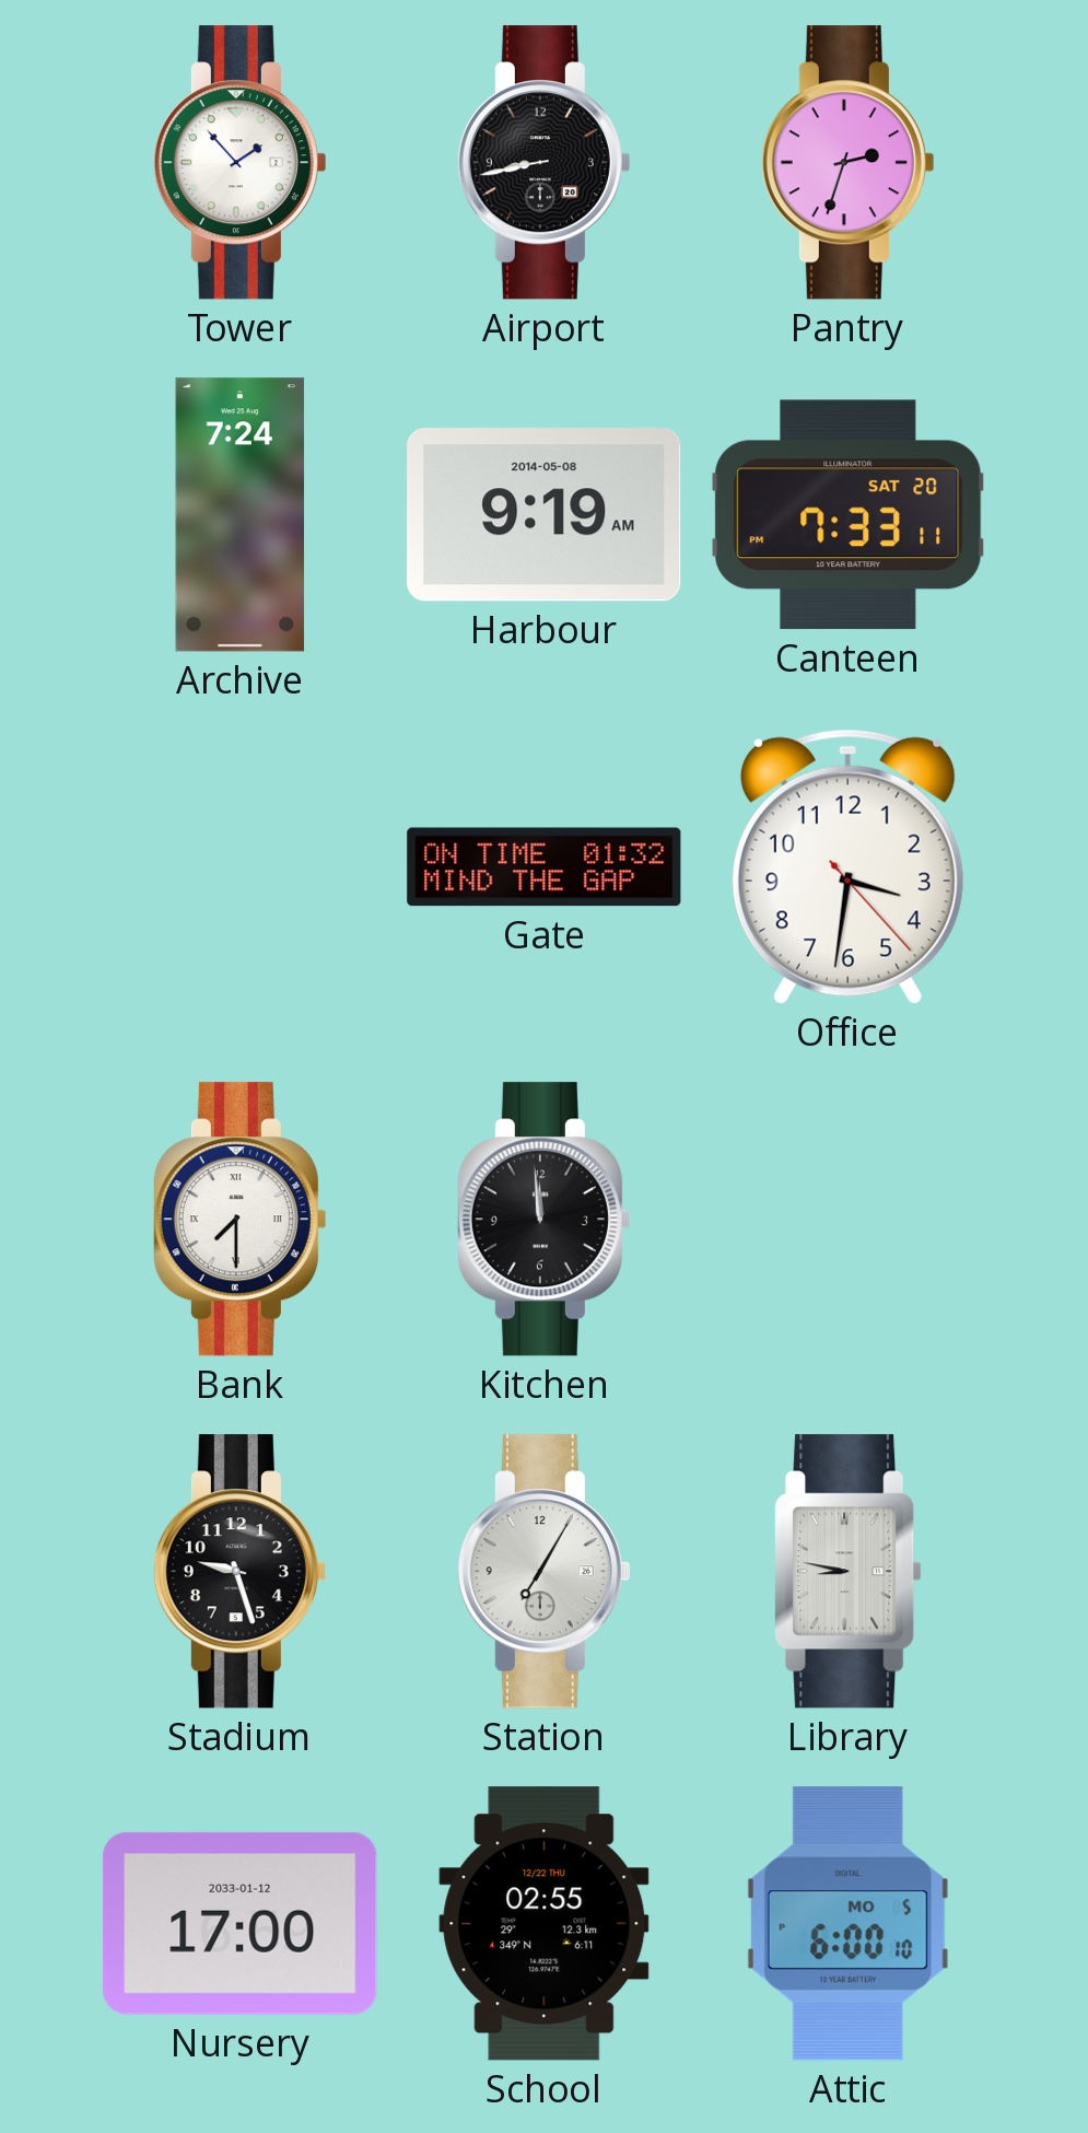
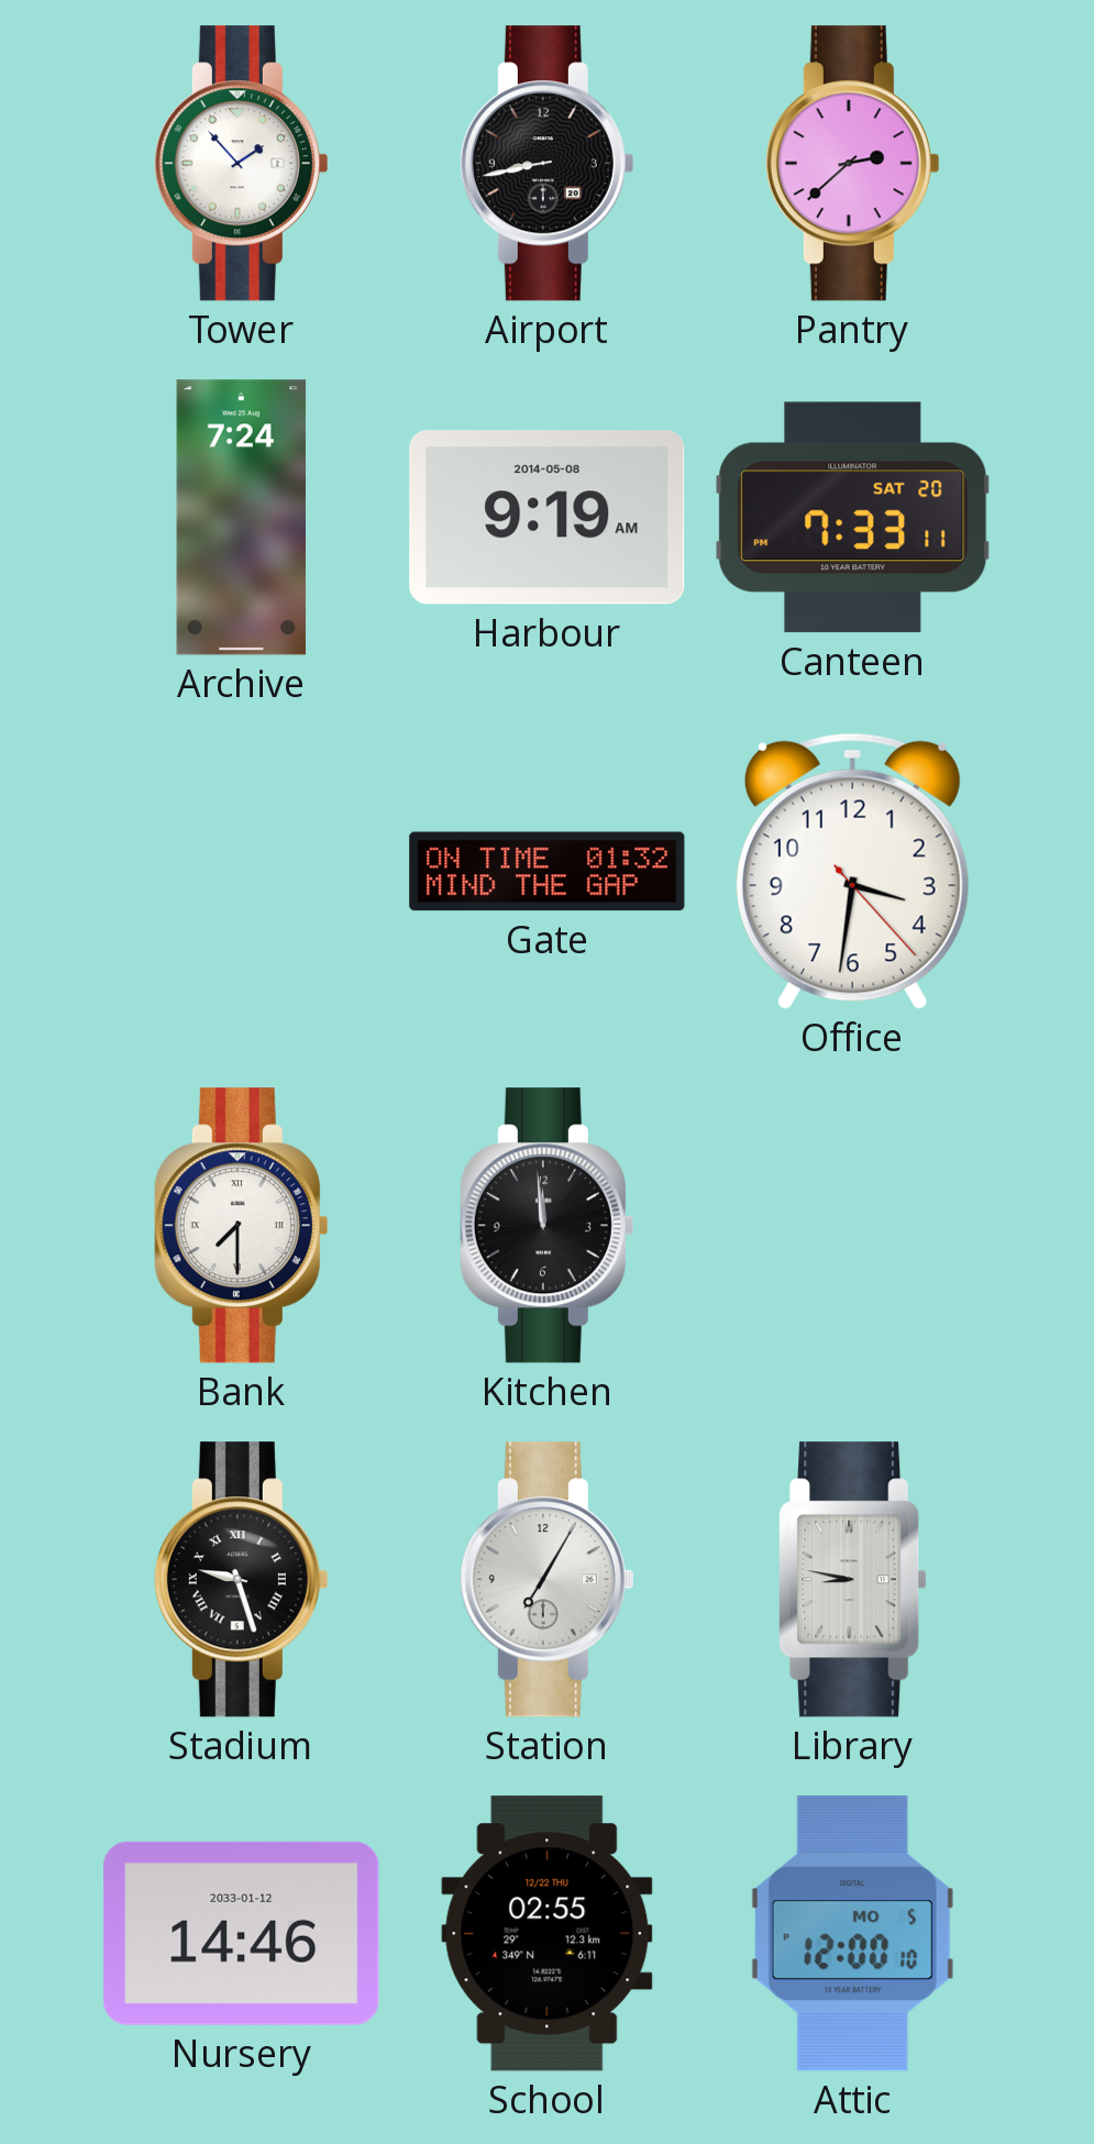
Pantry: 2:33 -> 2:38
Stadium numerals: Arabic -> Roman
Nursery: 17:00 -> 14:46
Attic: 6:00 -> 12:00
